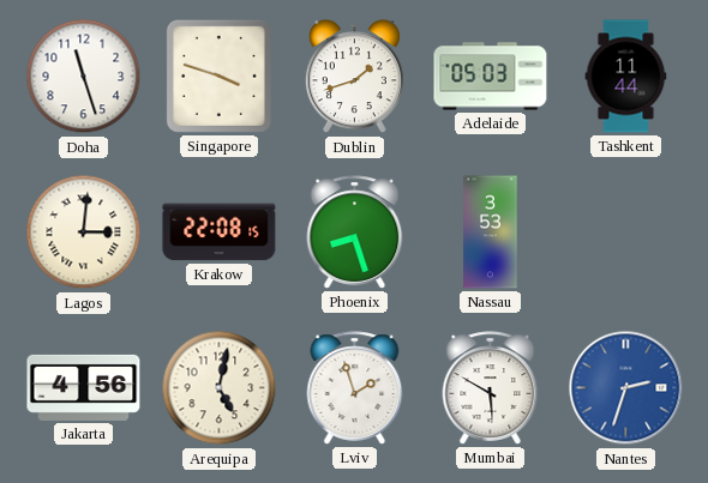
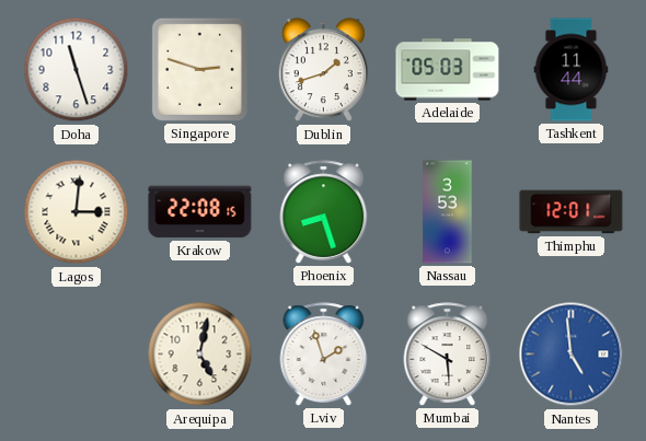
Singapore: 3:48 -> 2:48
Thimphu: none -> 12:01
Jakarta: 4:56 -> none
Nantes: 2:33 -> 4:59
